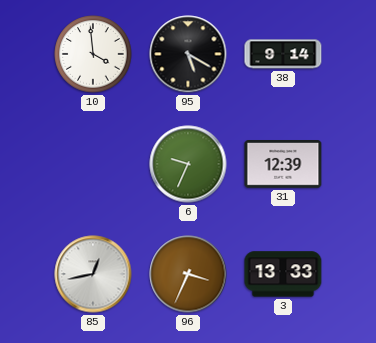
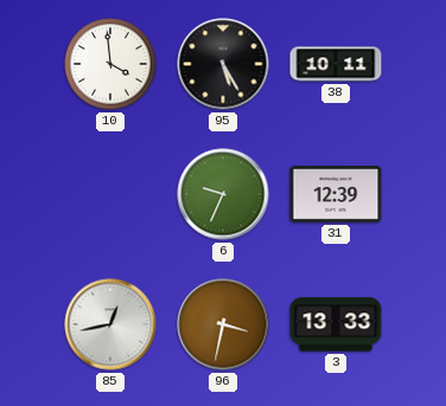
95: 5:20 -> 5:25
38: 9:14 -> 10:11
96: 3:34 -> 3:32
